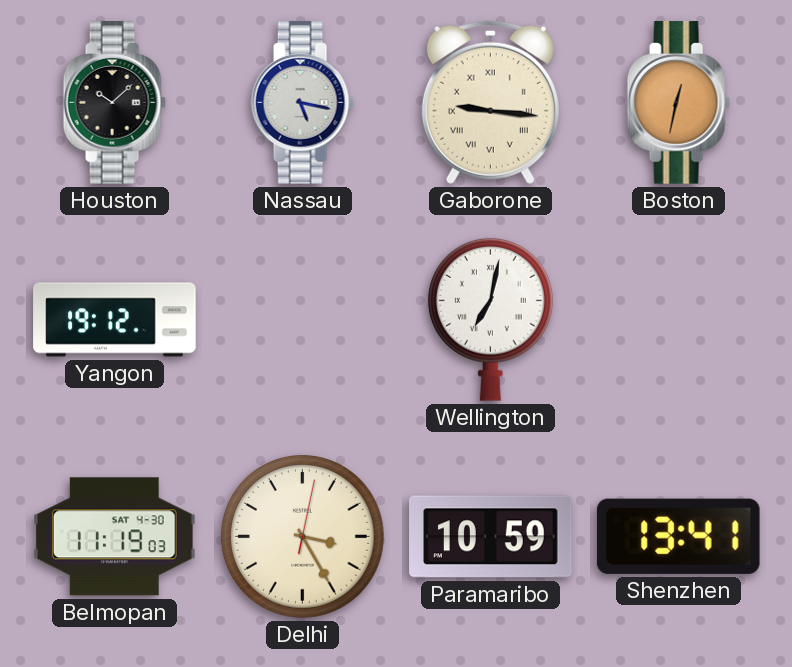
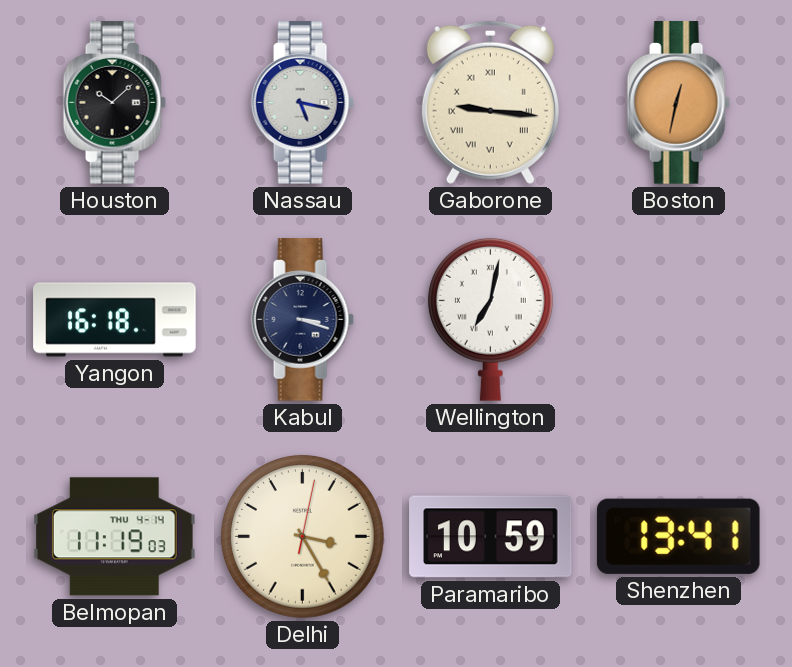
Yangon: 19:12 -> 16:18
Kabul: none -> 3:18
Belmopan date: SAT 4-30 -> THU 4-14
